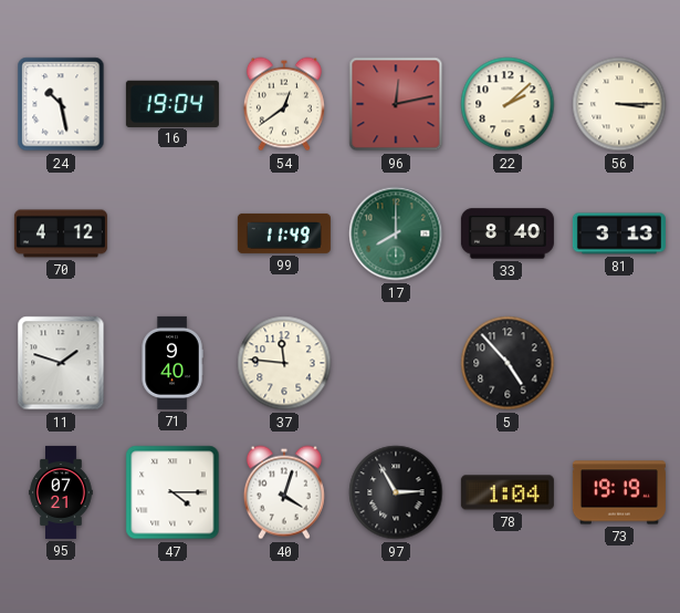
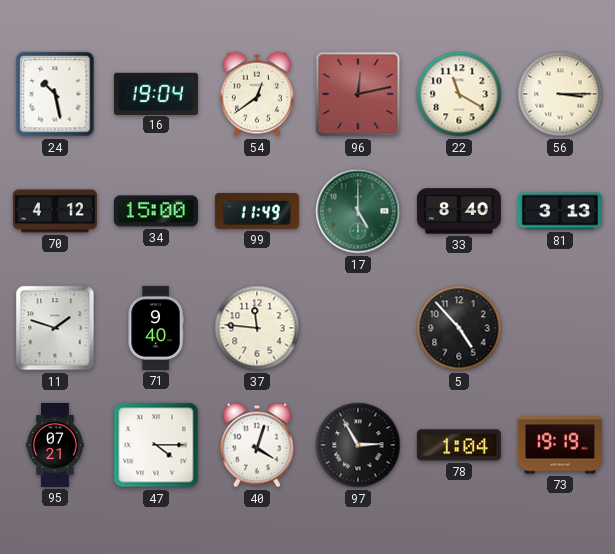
22: 2:08 -> 11:20
34: none -> 15:00
17: 8:00 -> 5:00
